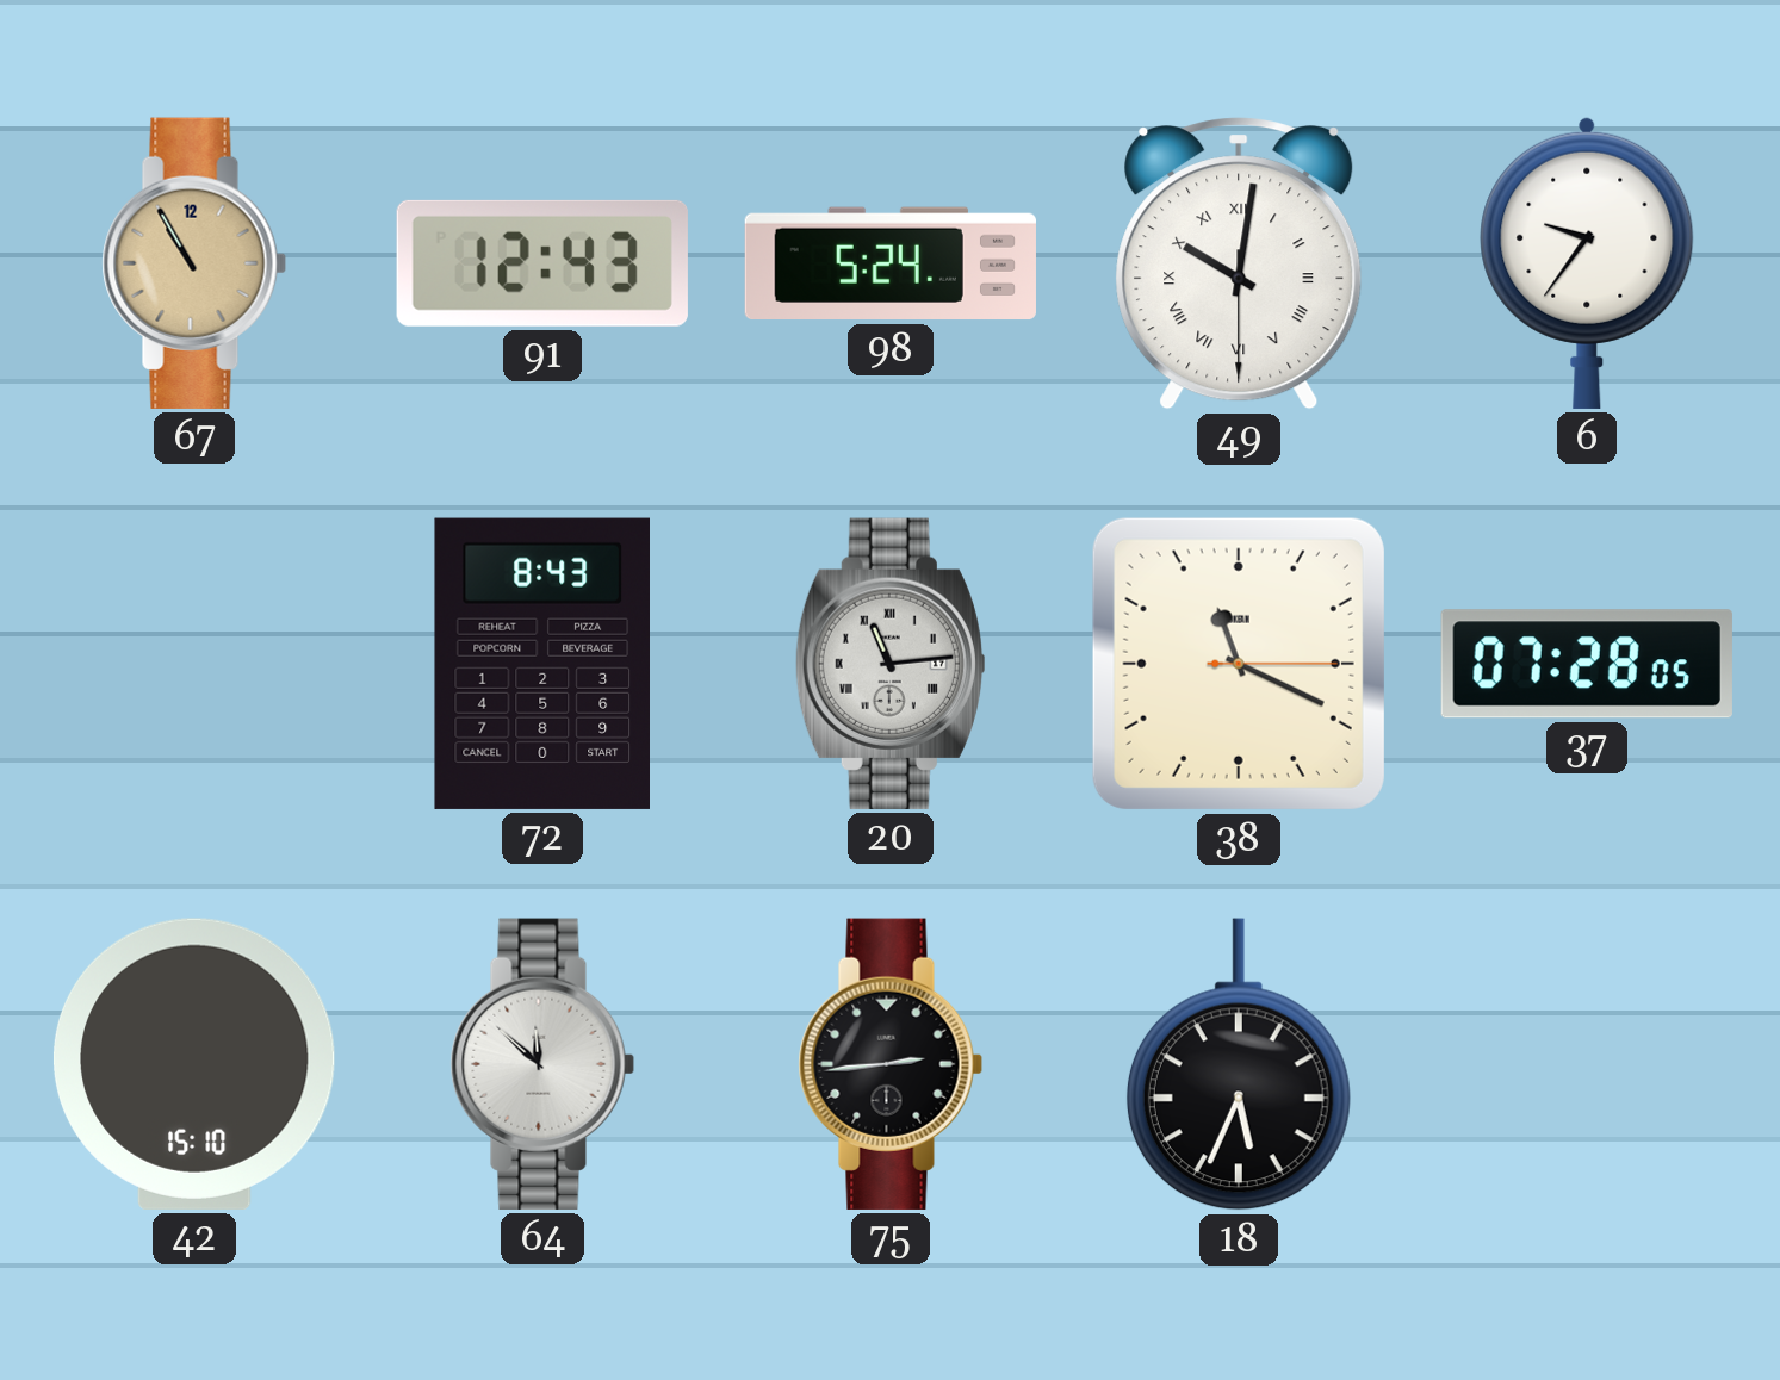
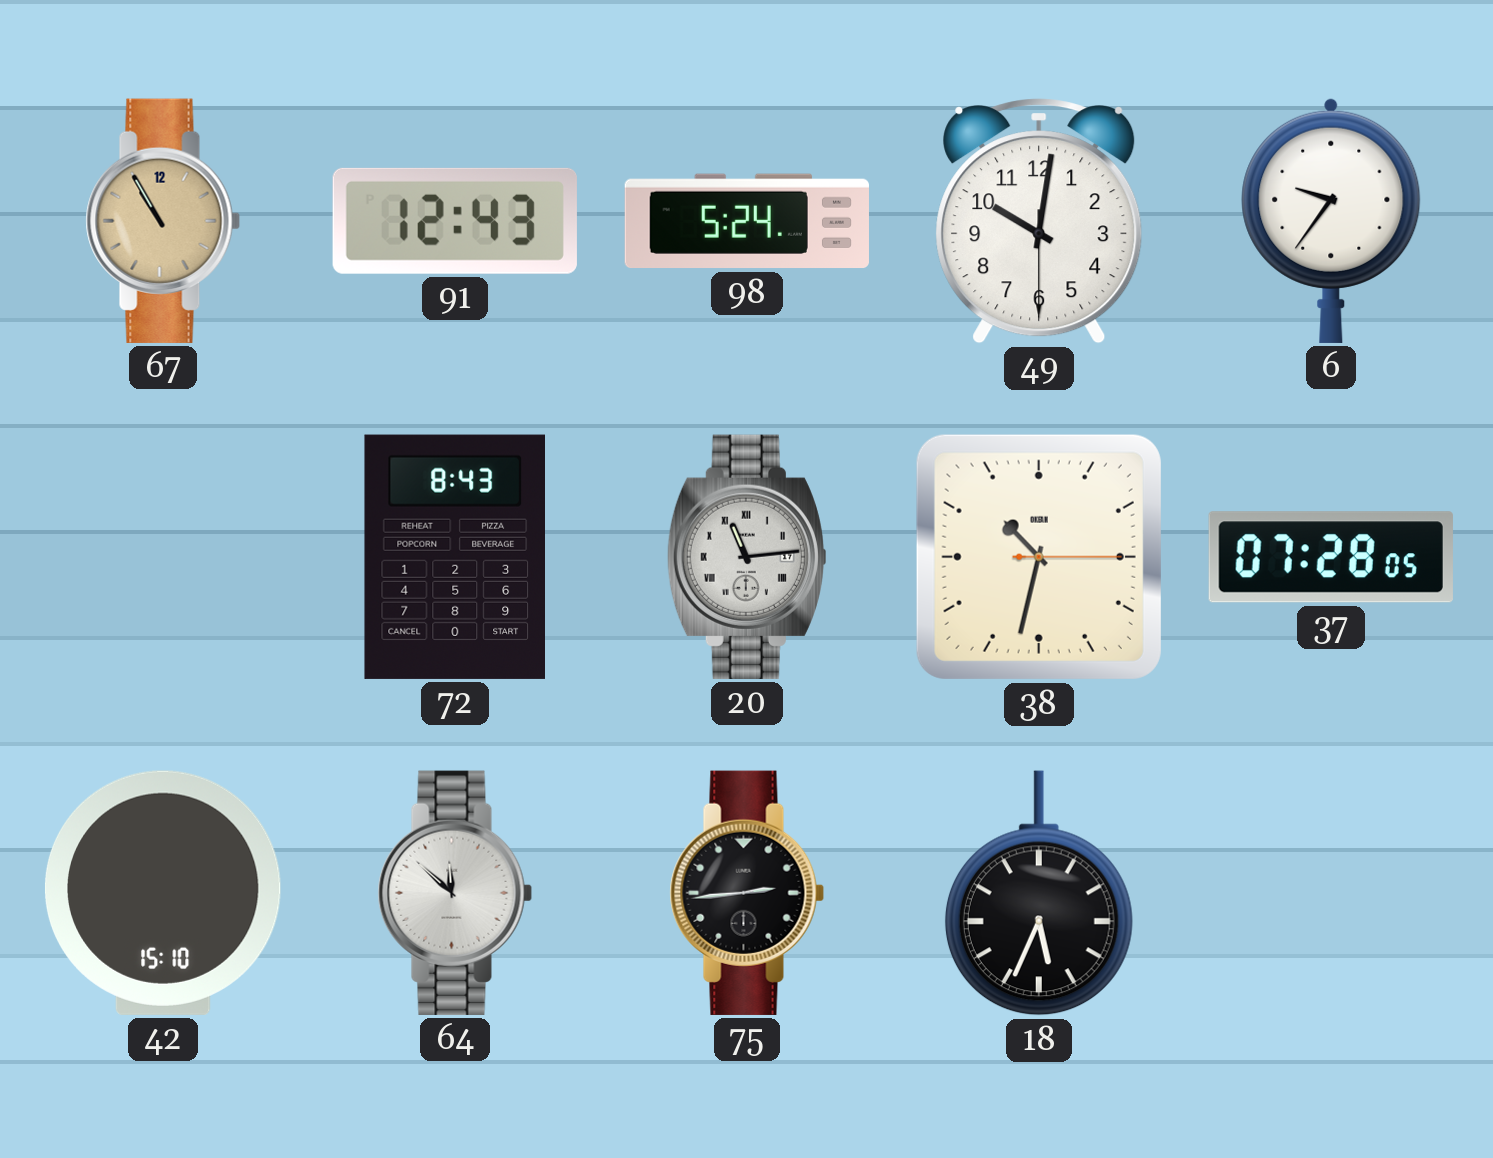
49 numerals: Roman -> Arabic
38: 11:19 -> 10:32
